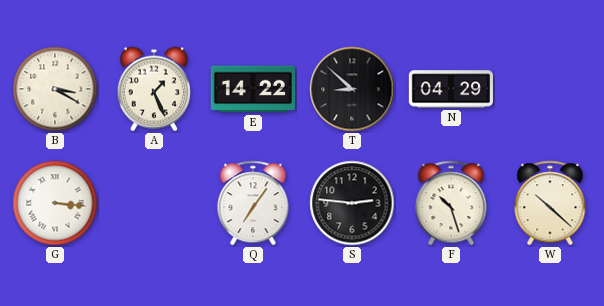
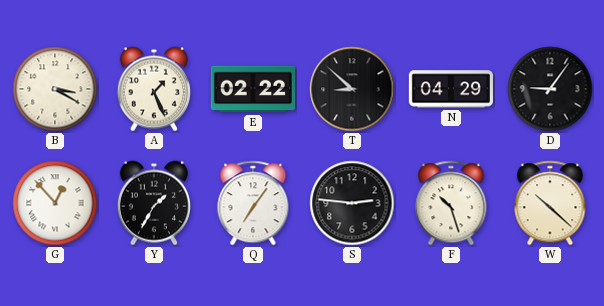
E: 14:22 -> 02:22
D: none -> 9:06
G: 3:16 -> 12:53
Y: none -> 1:35
